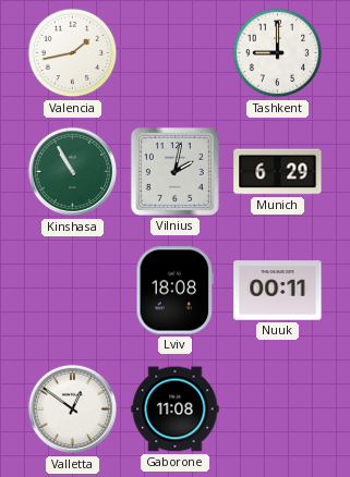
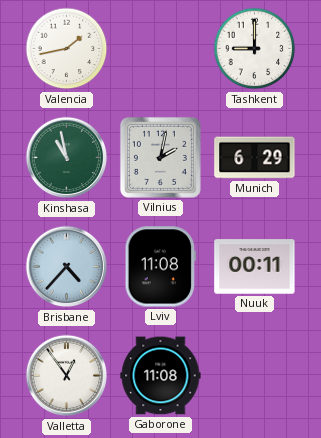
Kinshasa: 10:55 -> 10:58
Brisbane: none -> 4:37
Lviv: 18:08 -> 11:08
Valletta: 12:51 -> 12:54
